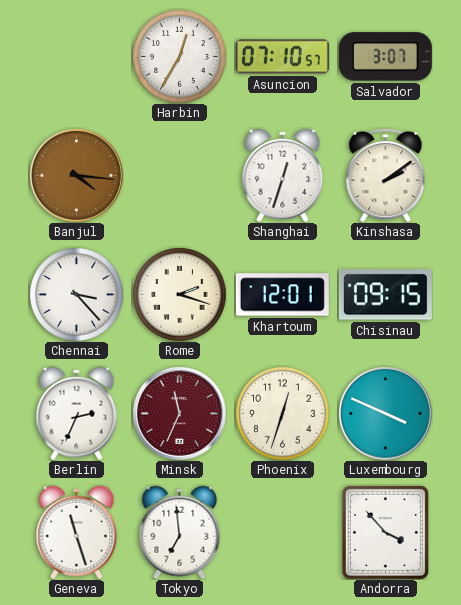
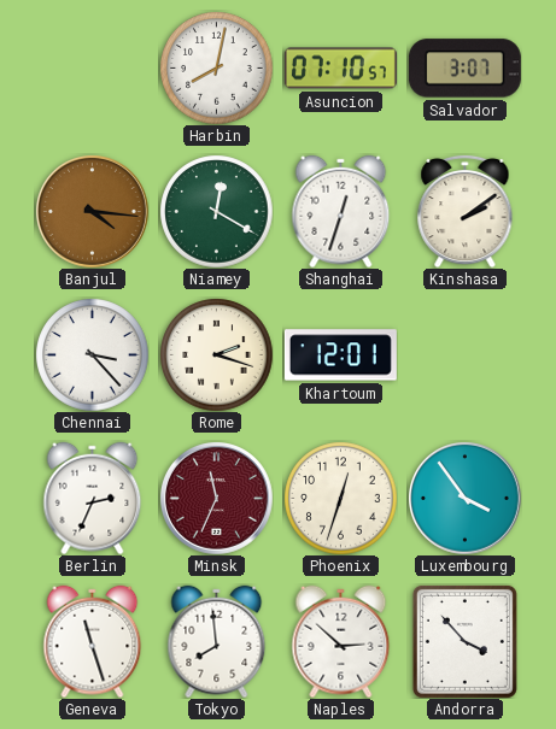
Harbin: 12:35 -> 8:02
Niamey: none -> 12:20
Chisinau: 09:15 -> none
Luxembourg: 3:49 -> 3:54
Tokyo: 6:59 -> 7:59
Naples: none -> 2:52
